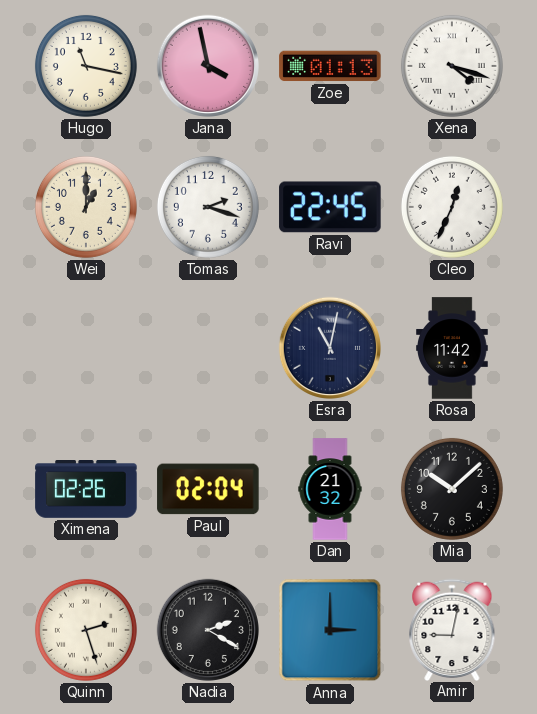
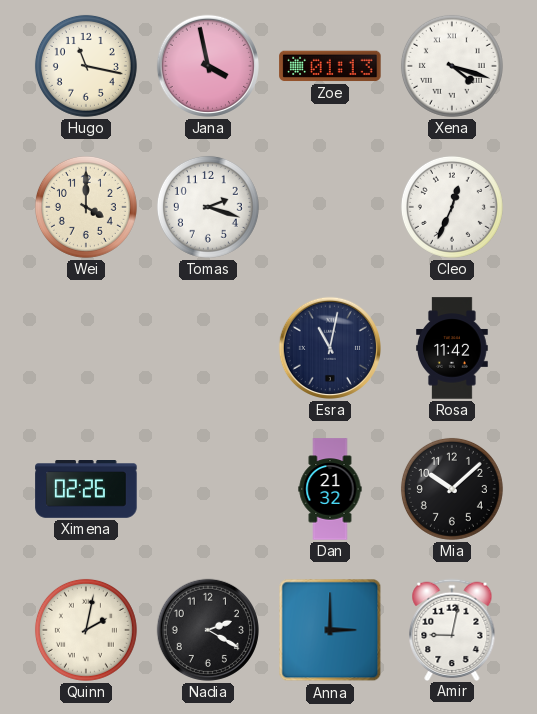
Wei: 1:00 -> 4:00
Ravi: 22:45 -> none
Paul: 02:04 -> none
Quinn: 2:27 -> 2:02
